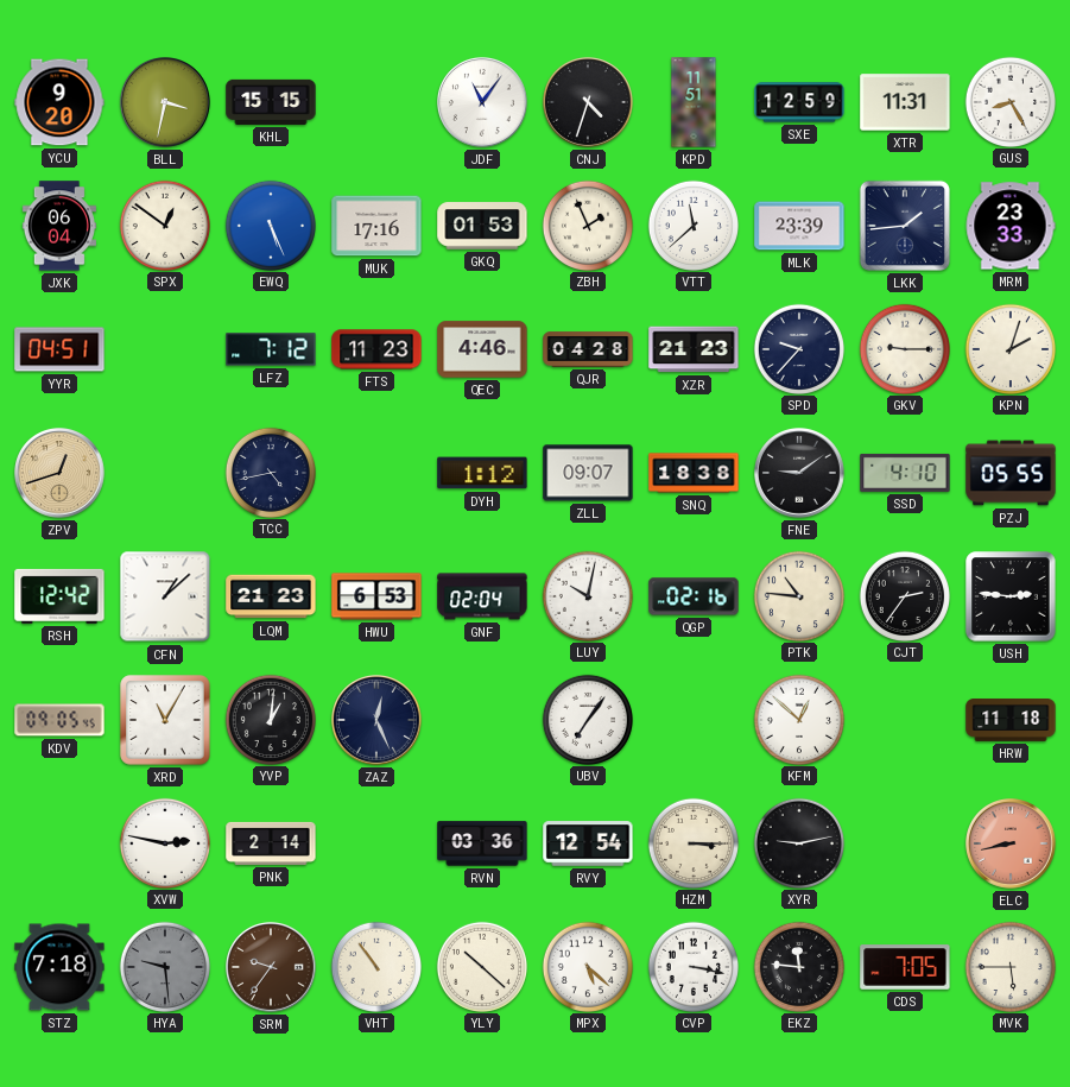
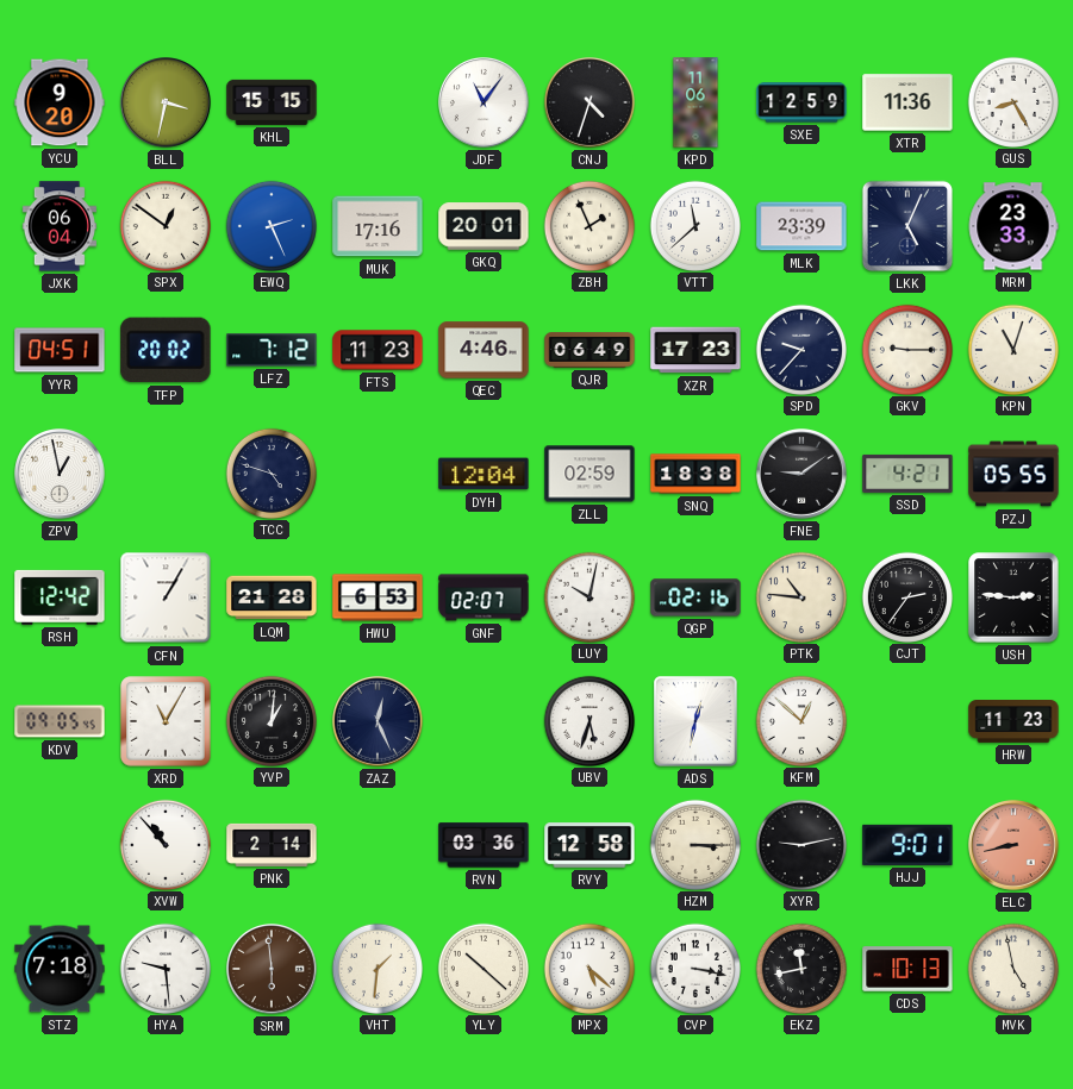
KPD: 11:51 -> 11:06
XTR: 11:31 -> 11:36
EWQ: 5:26 -> 2:26
GKQ: 01:53 -> 20:01
LKK: 1:44 -> 5:04
TFP: none -> 20:02
QJR: 04:28 -> 06:49
XZR: 21:23 -> 17:23
KPN: 2:03 -> 11:03
ZPV: 12:42 -> 12:58
ZPV dial: champagne -> white
TCC: 4:43 -> 4:48
DYH: 1:12 -> 12:04
ZLL: 09:07 -> 02:59
SSD: 4:10 -> 4:21
CFN: 1:08 -> 1:05
LQM: 21:23 -> 21:28
GNF: 02:04 -> 02:07
UBV: 7:06 -> 5:33
ADS: none -> 12:32
HRW: 11:18 -> 11:23
XVW: 2:47 -> 10:53
RVY: 12:54 -> 12:58
HJJ: none -> 9:01
HYA dial: grey -> white
SRM: 9:36 -> 5:59
VHT: 10:54 -> 1:31
EKZ: 11:46 -> 11:43
CDS: 7:05 -> 10:13
MVK: 5:45 -> 4:58
